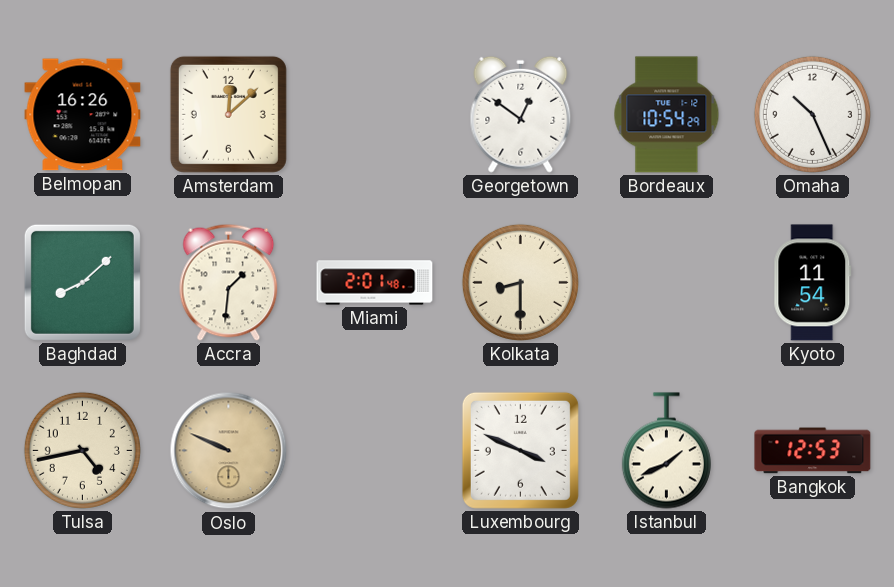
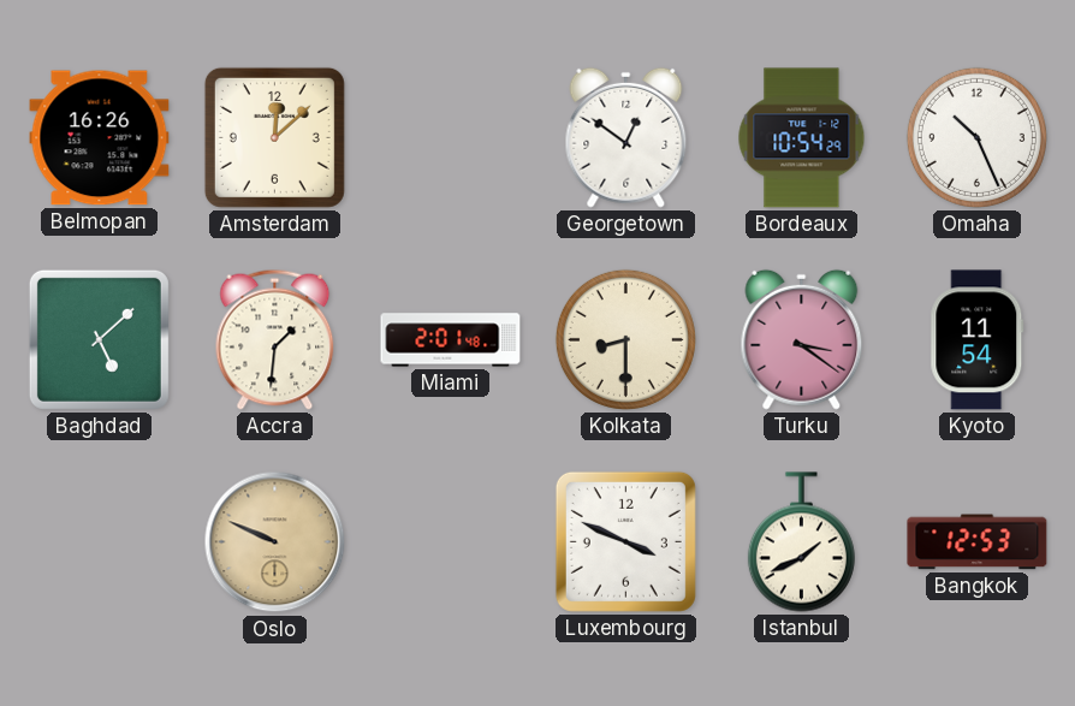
Baghdad: 8:08 -> 5:08
Turku: none -> 3:21
Tulsa: 4:43 -> none
